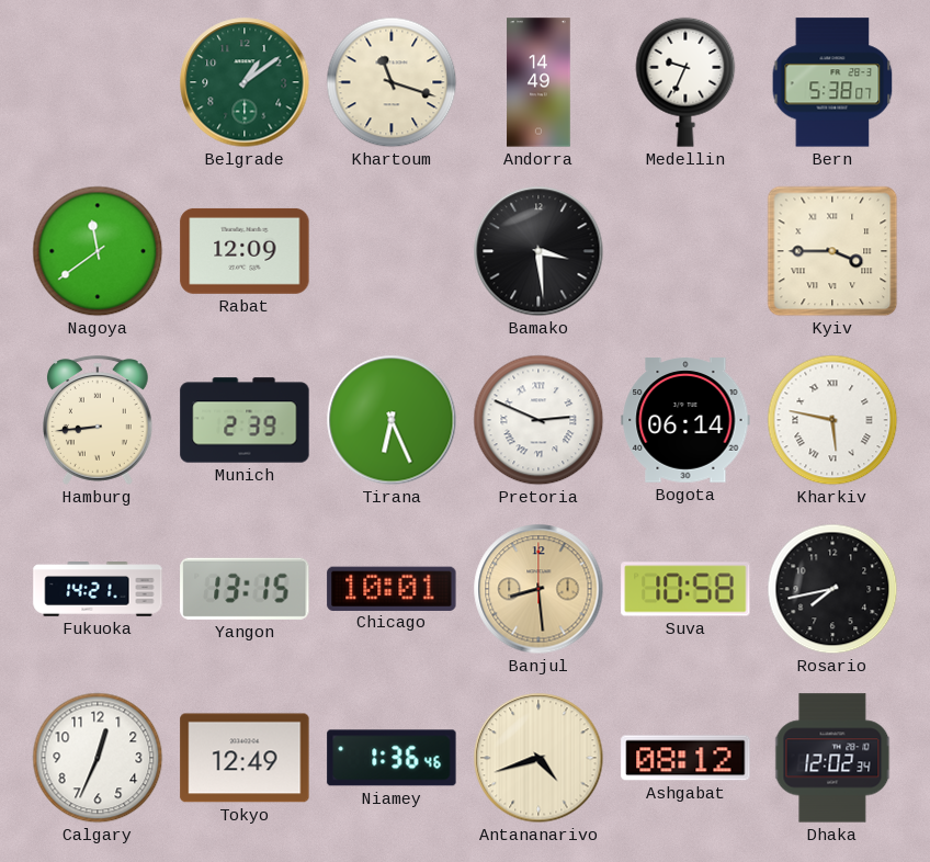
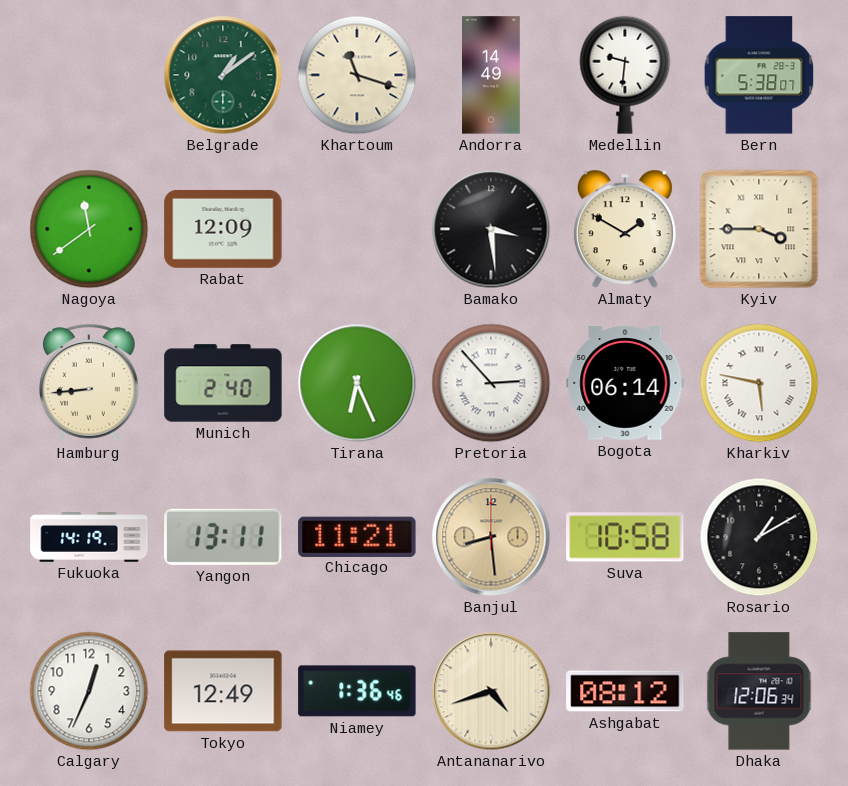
Medellin: 9:34 -> 9:31
Almaty: none -> 1:50
Munich: 2:39 -> 2:40
Pretoria: 2:49 -> 2:53
Fukuoka: 14:21 -> 14:19
Yangon: 13:15 -> 13:11
Chicago: 10:01 -> 11:21
Rosario: 7:43 -> 1:10
Dhaka: 12:02 -> 12:06
